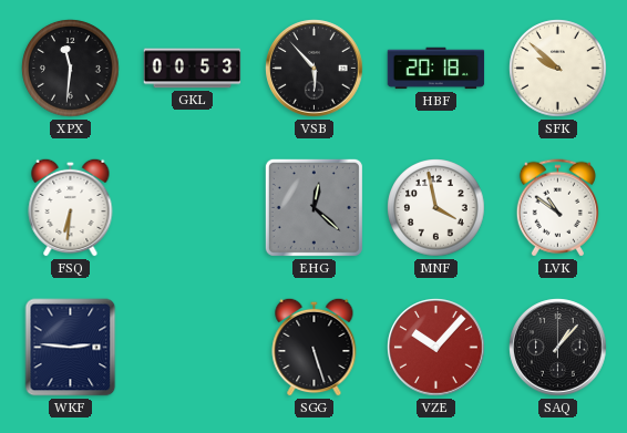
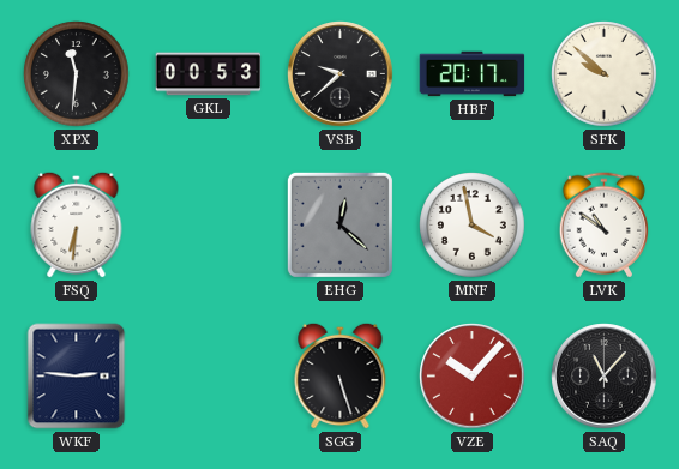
VSB: 5:53 -> 9:38
HBF: 20:18 -> 20:17
SAQ: 1:07 -> 11:07
